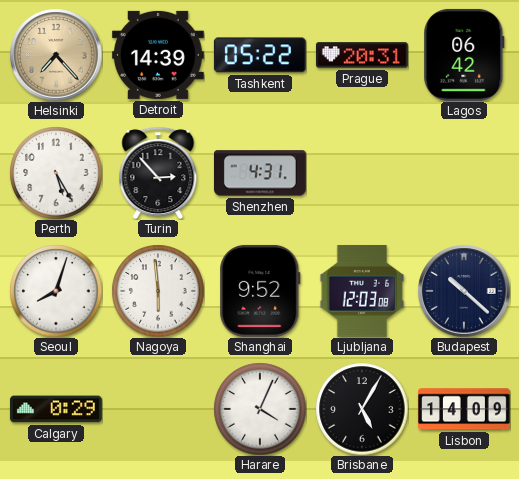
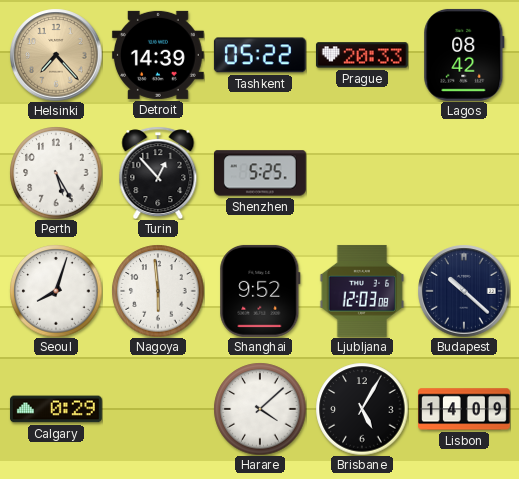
Prague: 20:31 -> 20:33
Lagos: 06:42 -> 08:42
Turin: 2:53 -> 12:53
Shenzhen: 4:31 -> 5:25
Harare: 4:04 -> 4:08
